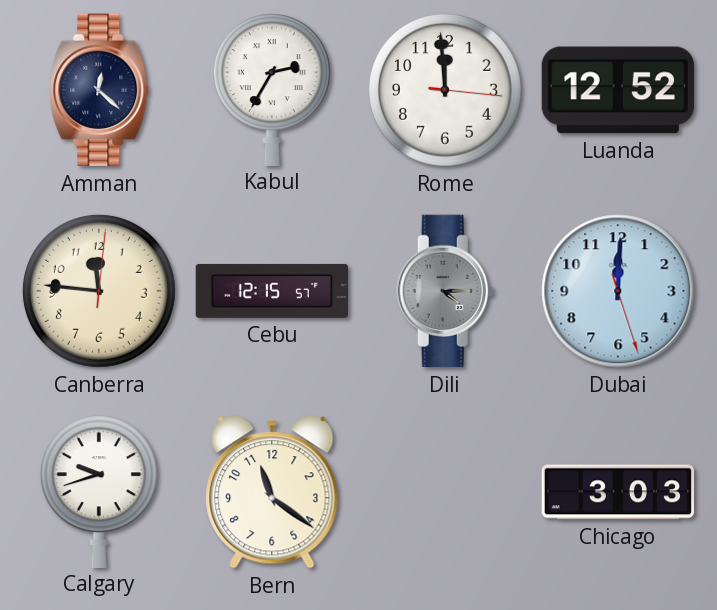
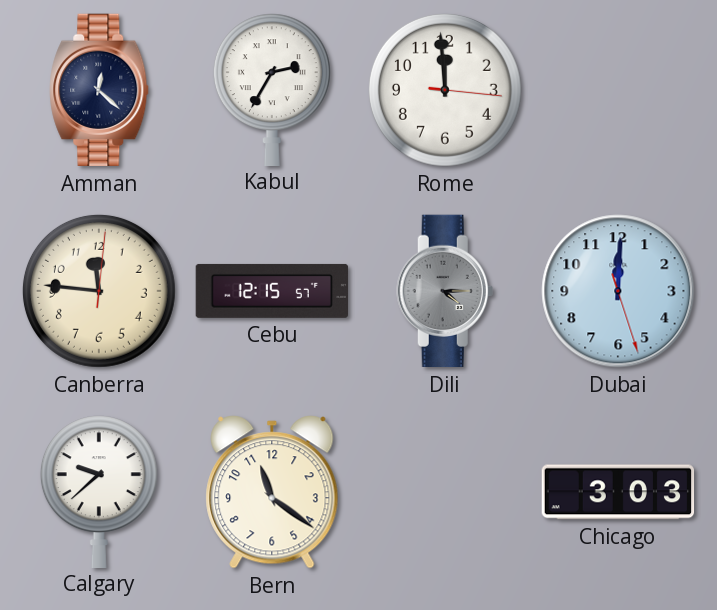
Luanda: 12:52 -> none
Calgary: 9:42 -> 9:38
